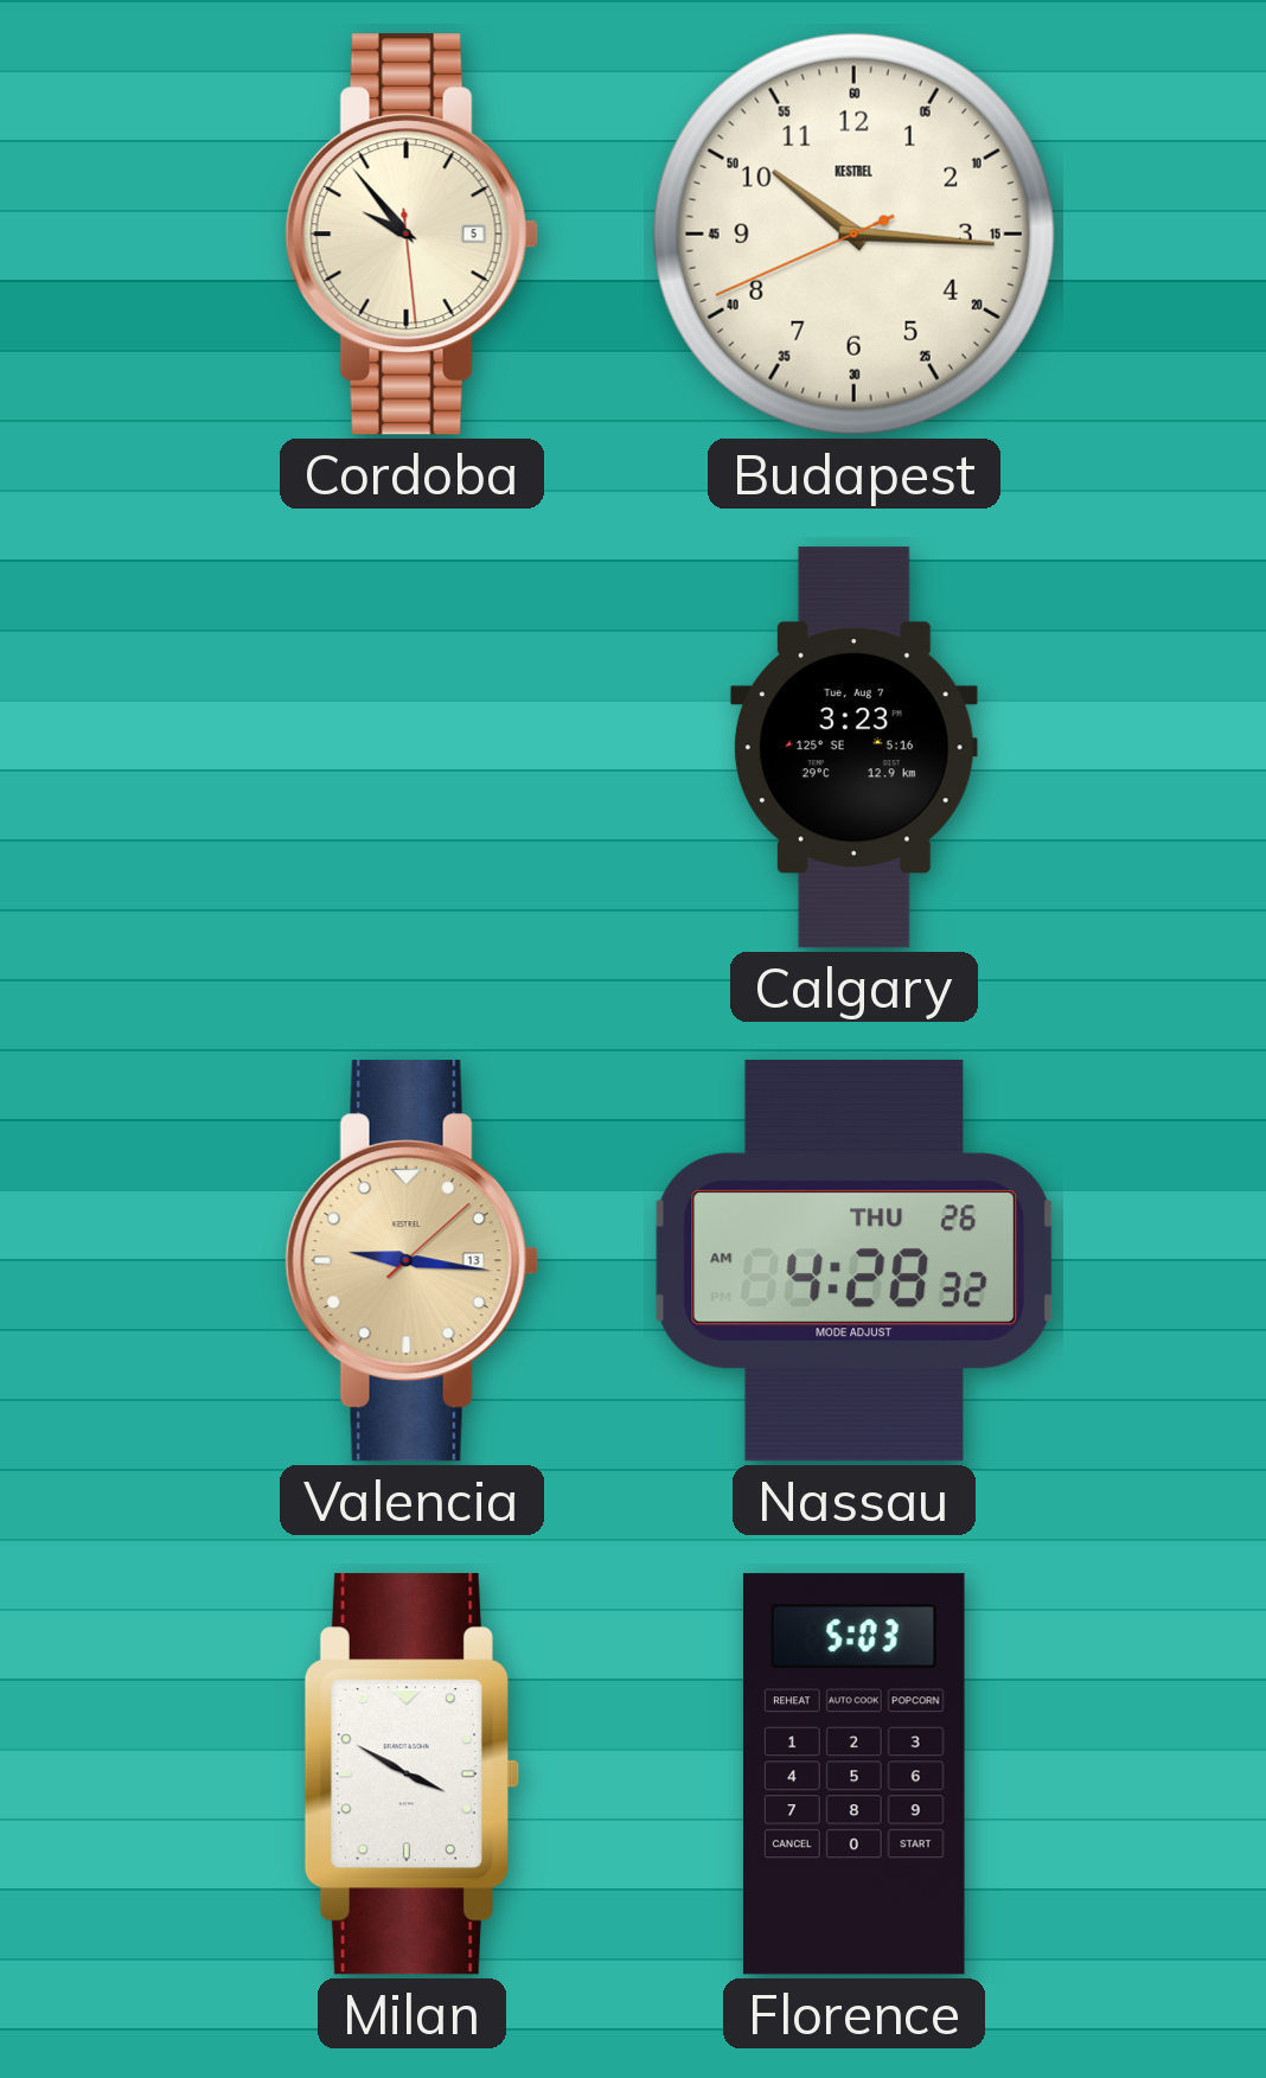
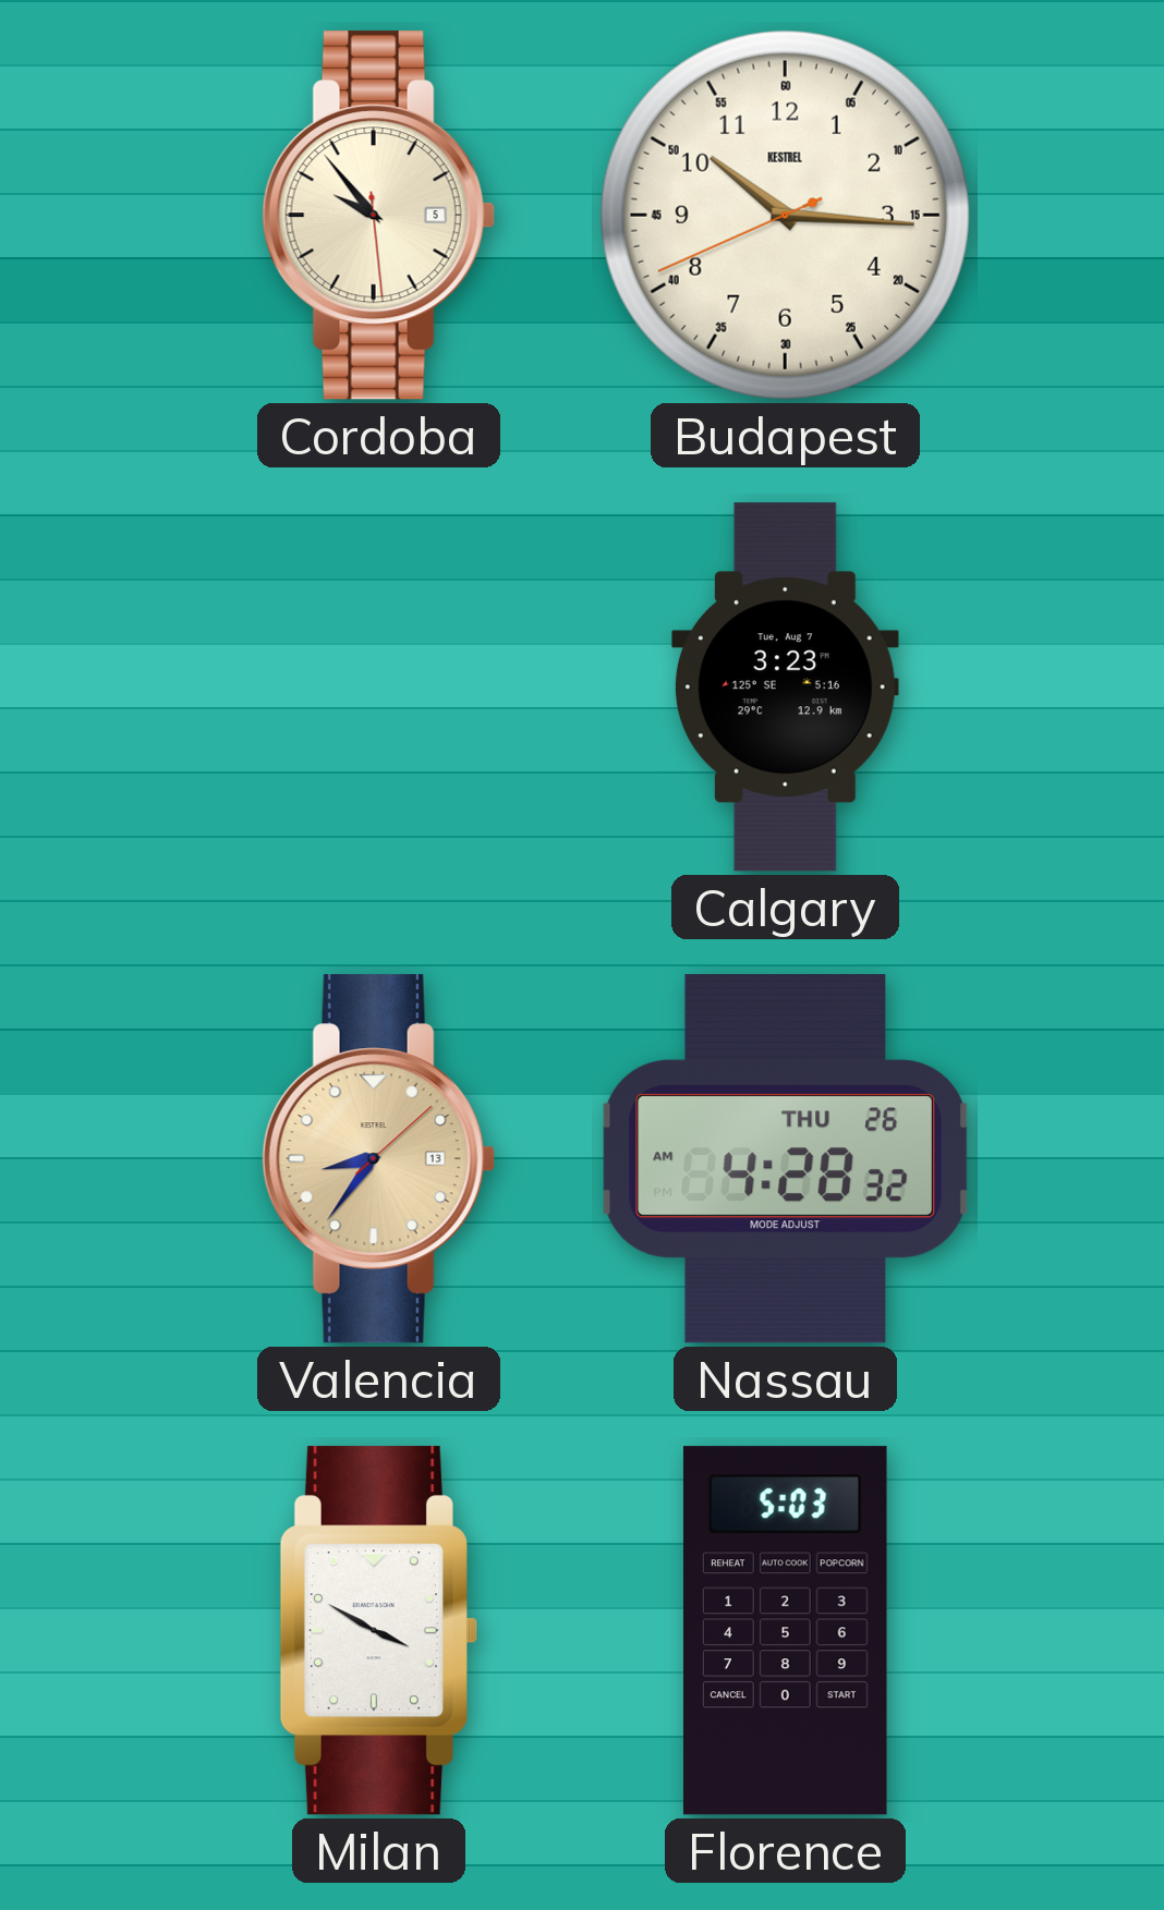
Valencia: 9:16 -> 8:36
